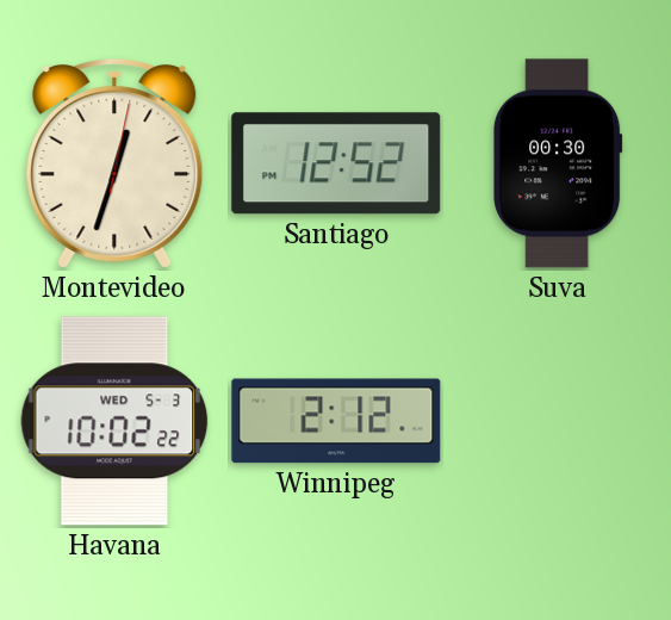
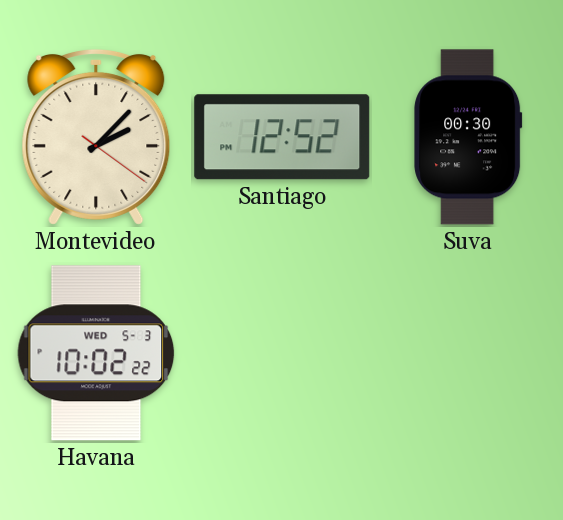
Montevideo: 12:33 -> 2:07
Winnipeg: 2:12 -> none
